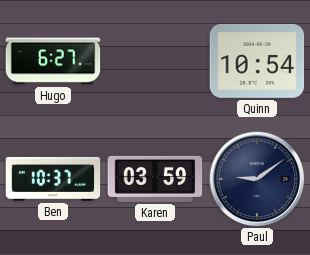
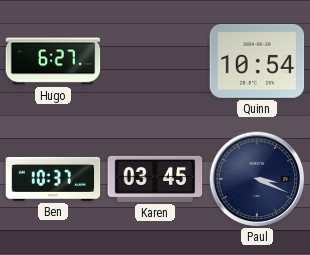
Karen: 03:59 -> 03:45
Paul: 9:09 -> 3:19
